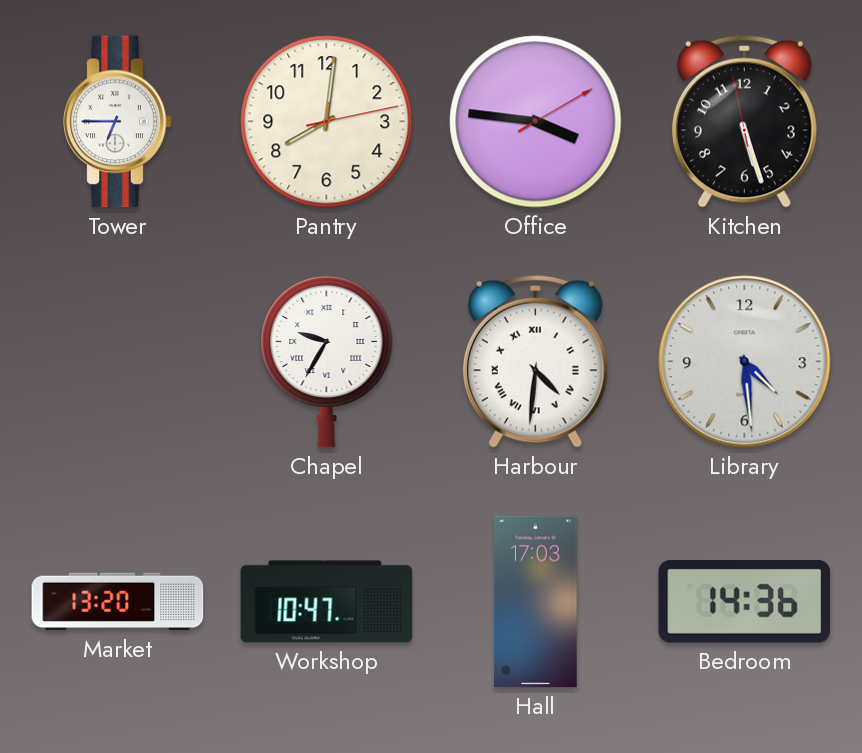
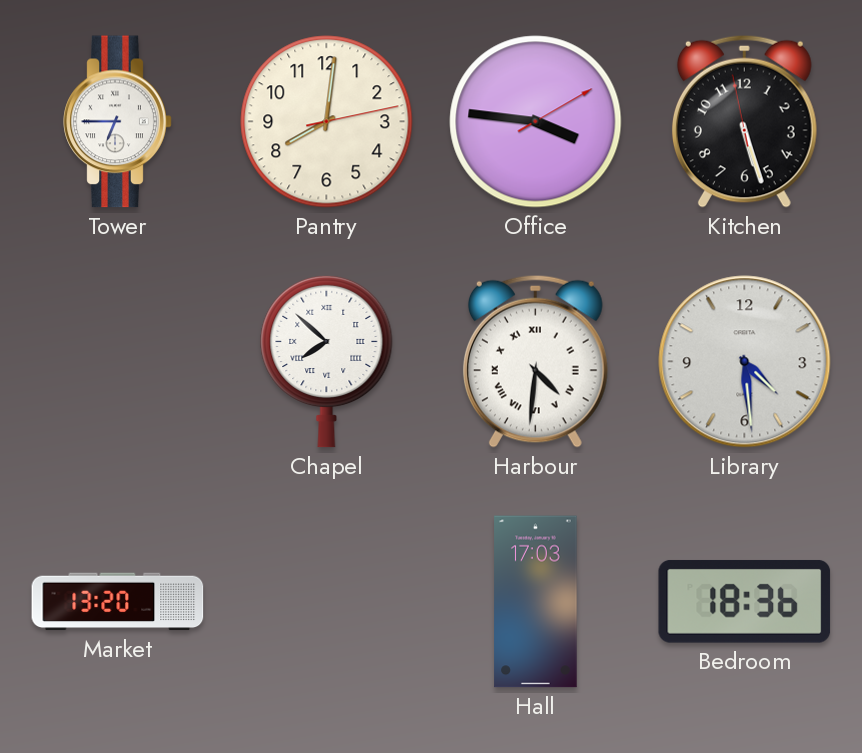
Chapel: 9:35 -> 7:52
Workshop: 10:47 -> none
Bedroom: 14:36 -> 18:36
